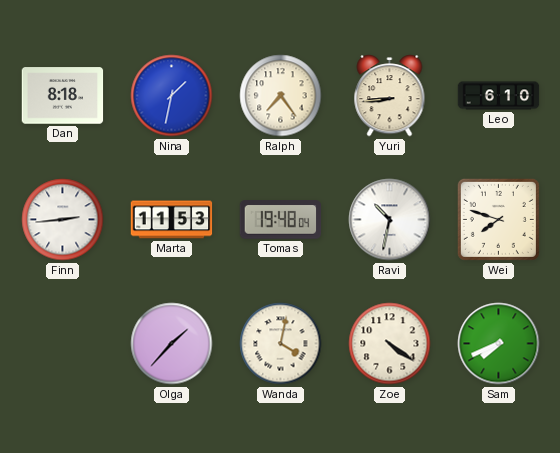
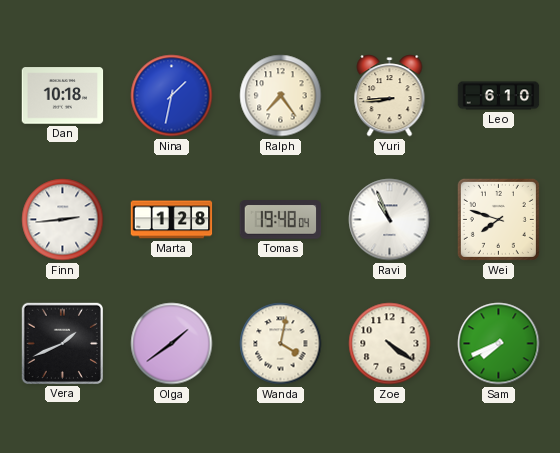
Dan: 8:18 -> 10:18
Marta: 11:53 -> 1:28
Ravi: 10:32 -> 10:56
Vera: none -> 1:41
Olga: 1:37 -> 1:39
